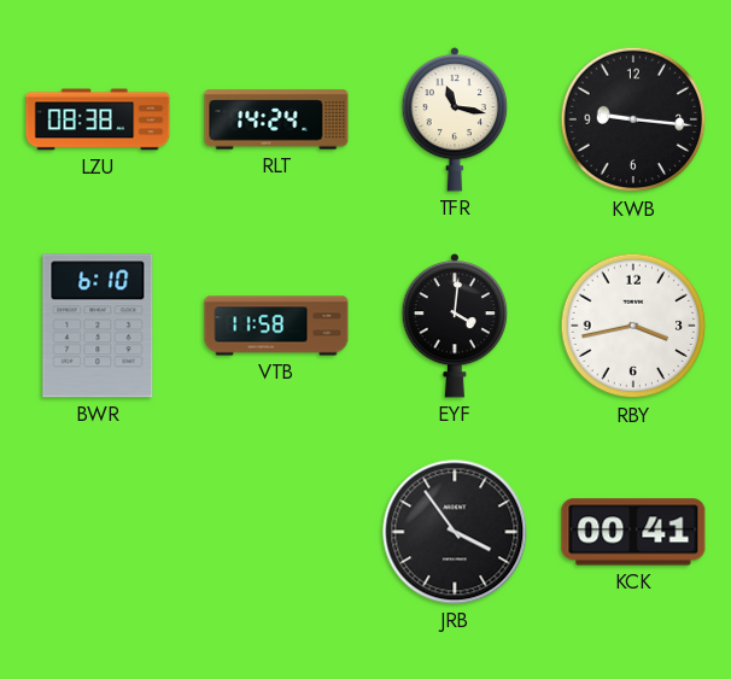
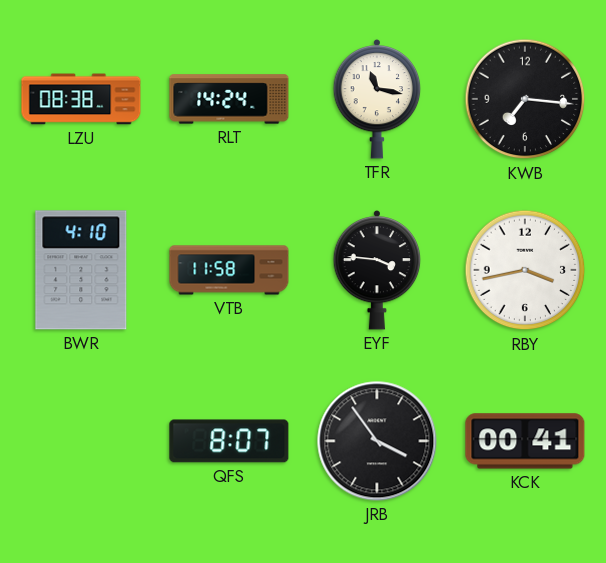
KWB: 9:16 -> 7:16
BWR: 6:10 -> 4:10
EYF: 4:01 -> 3:46
QFS: none -> 8:07
